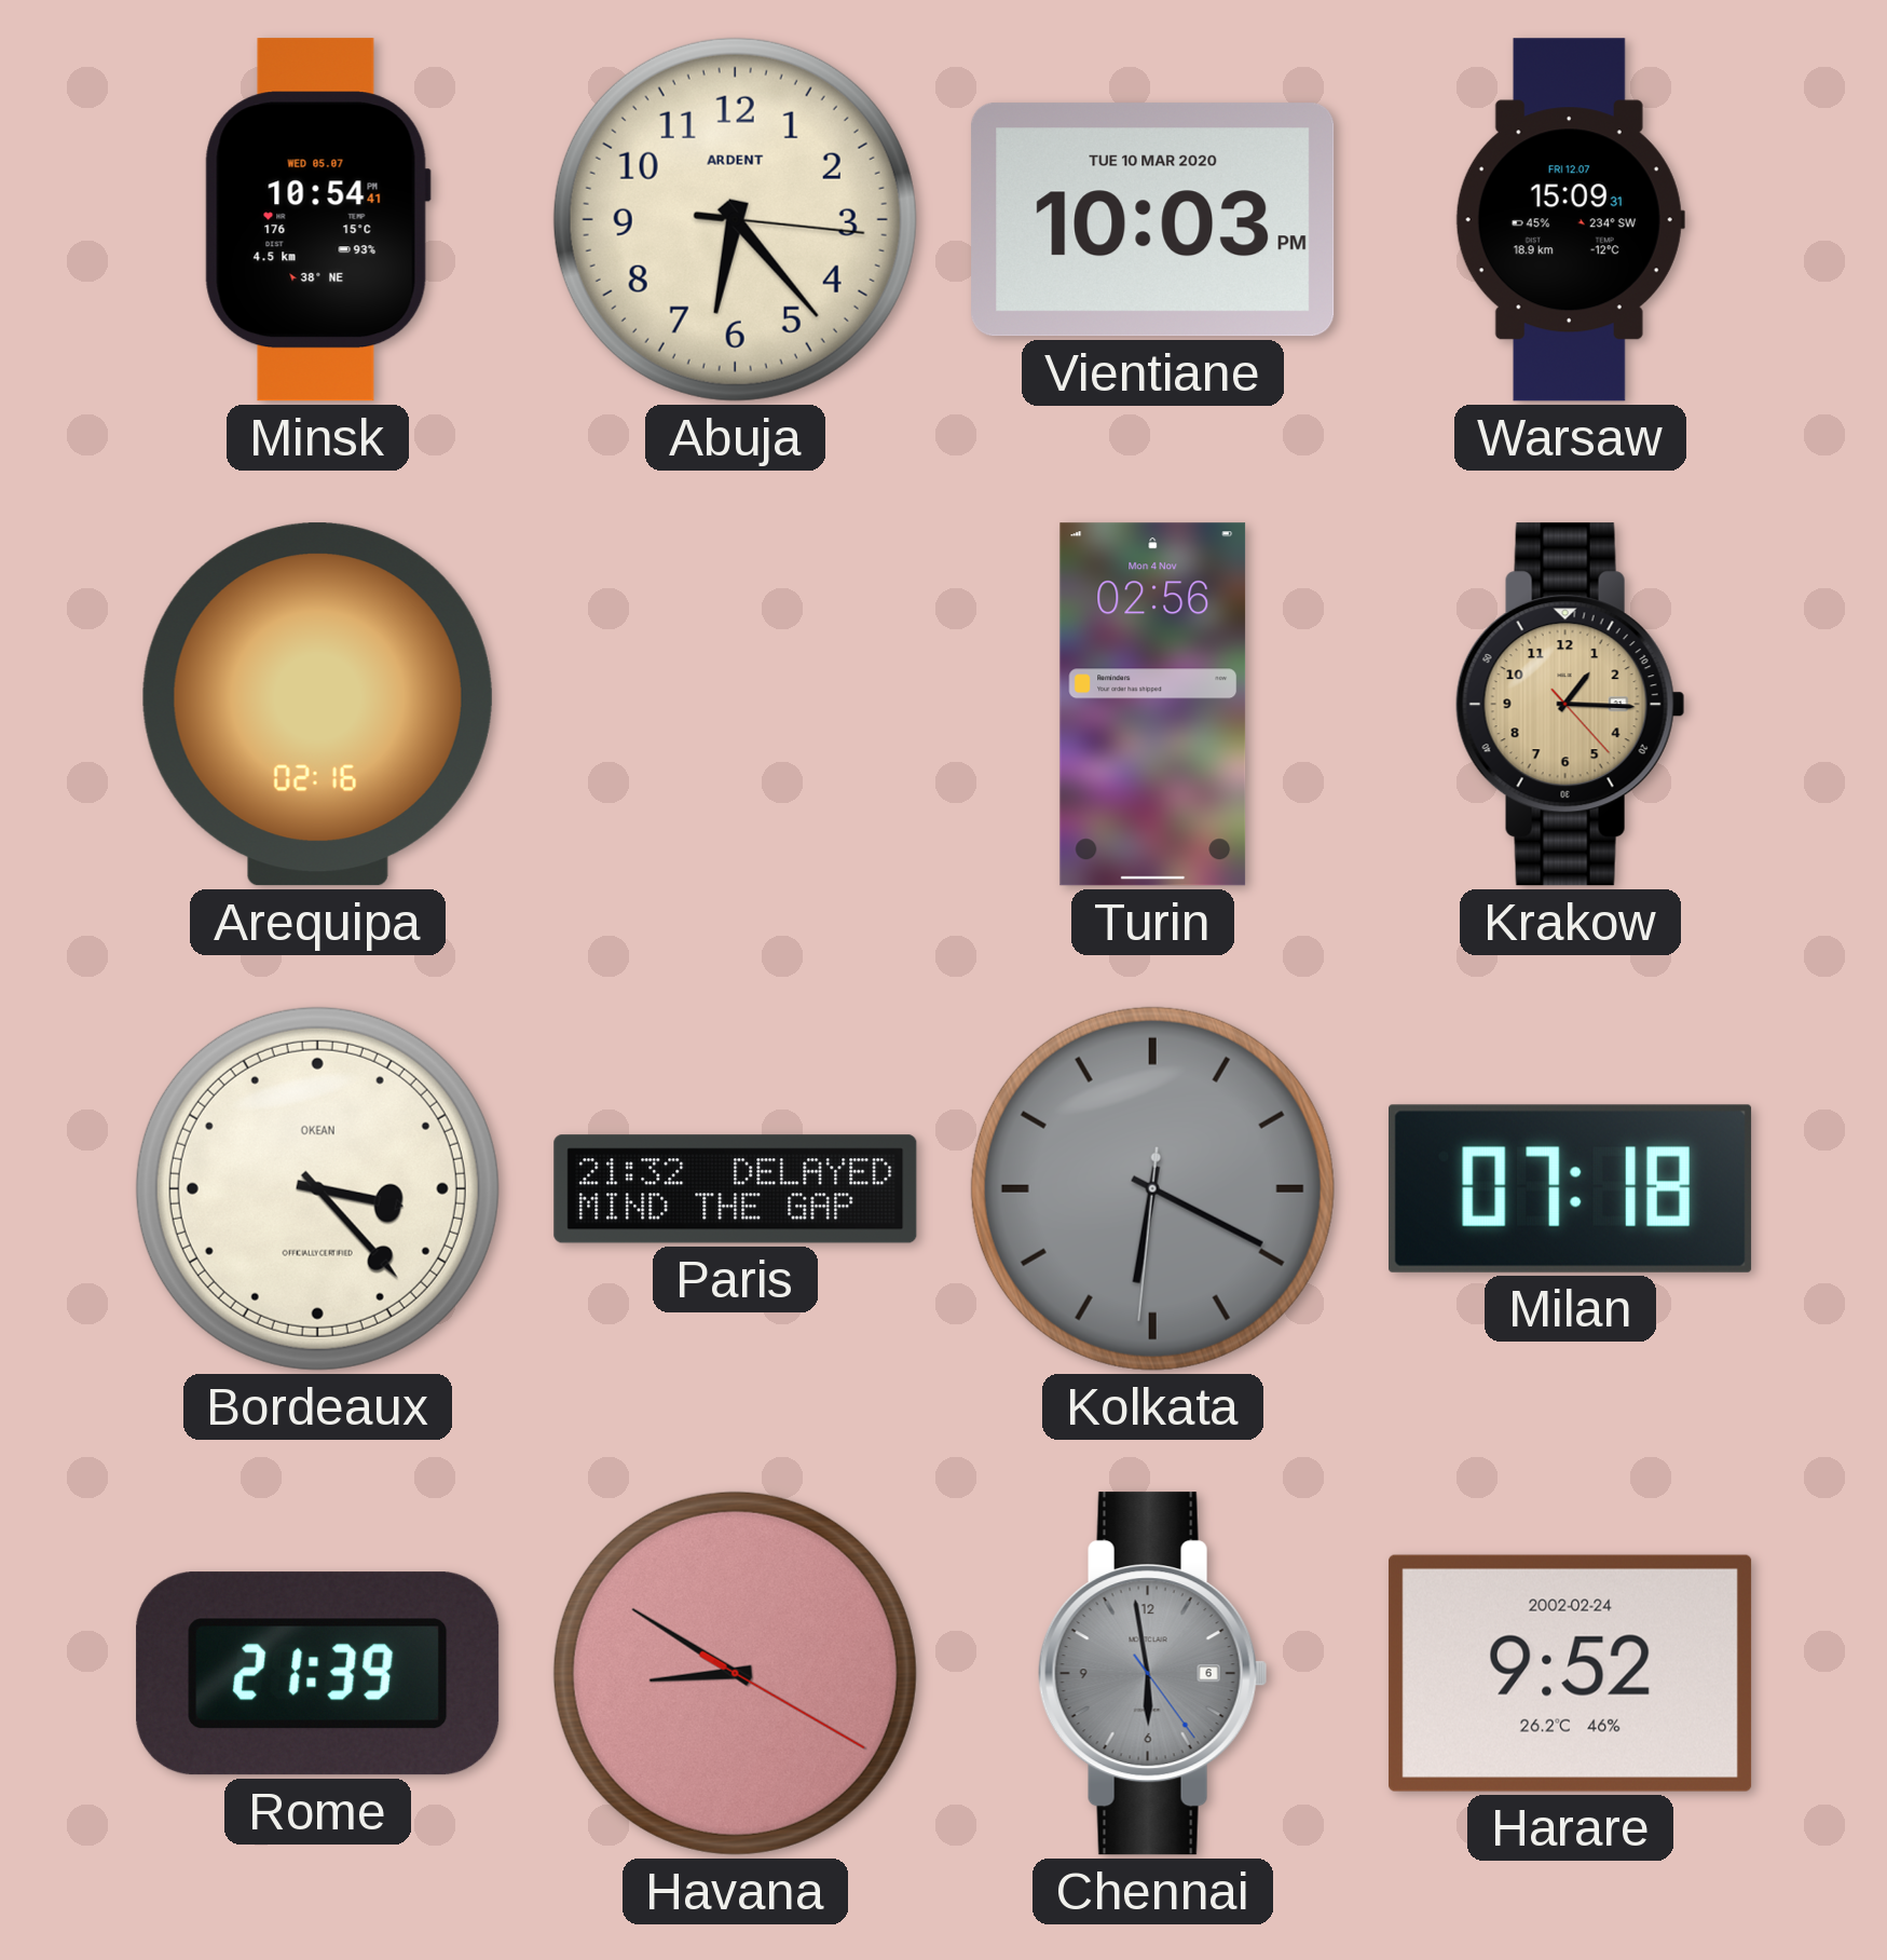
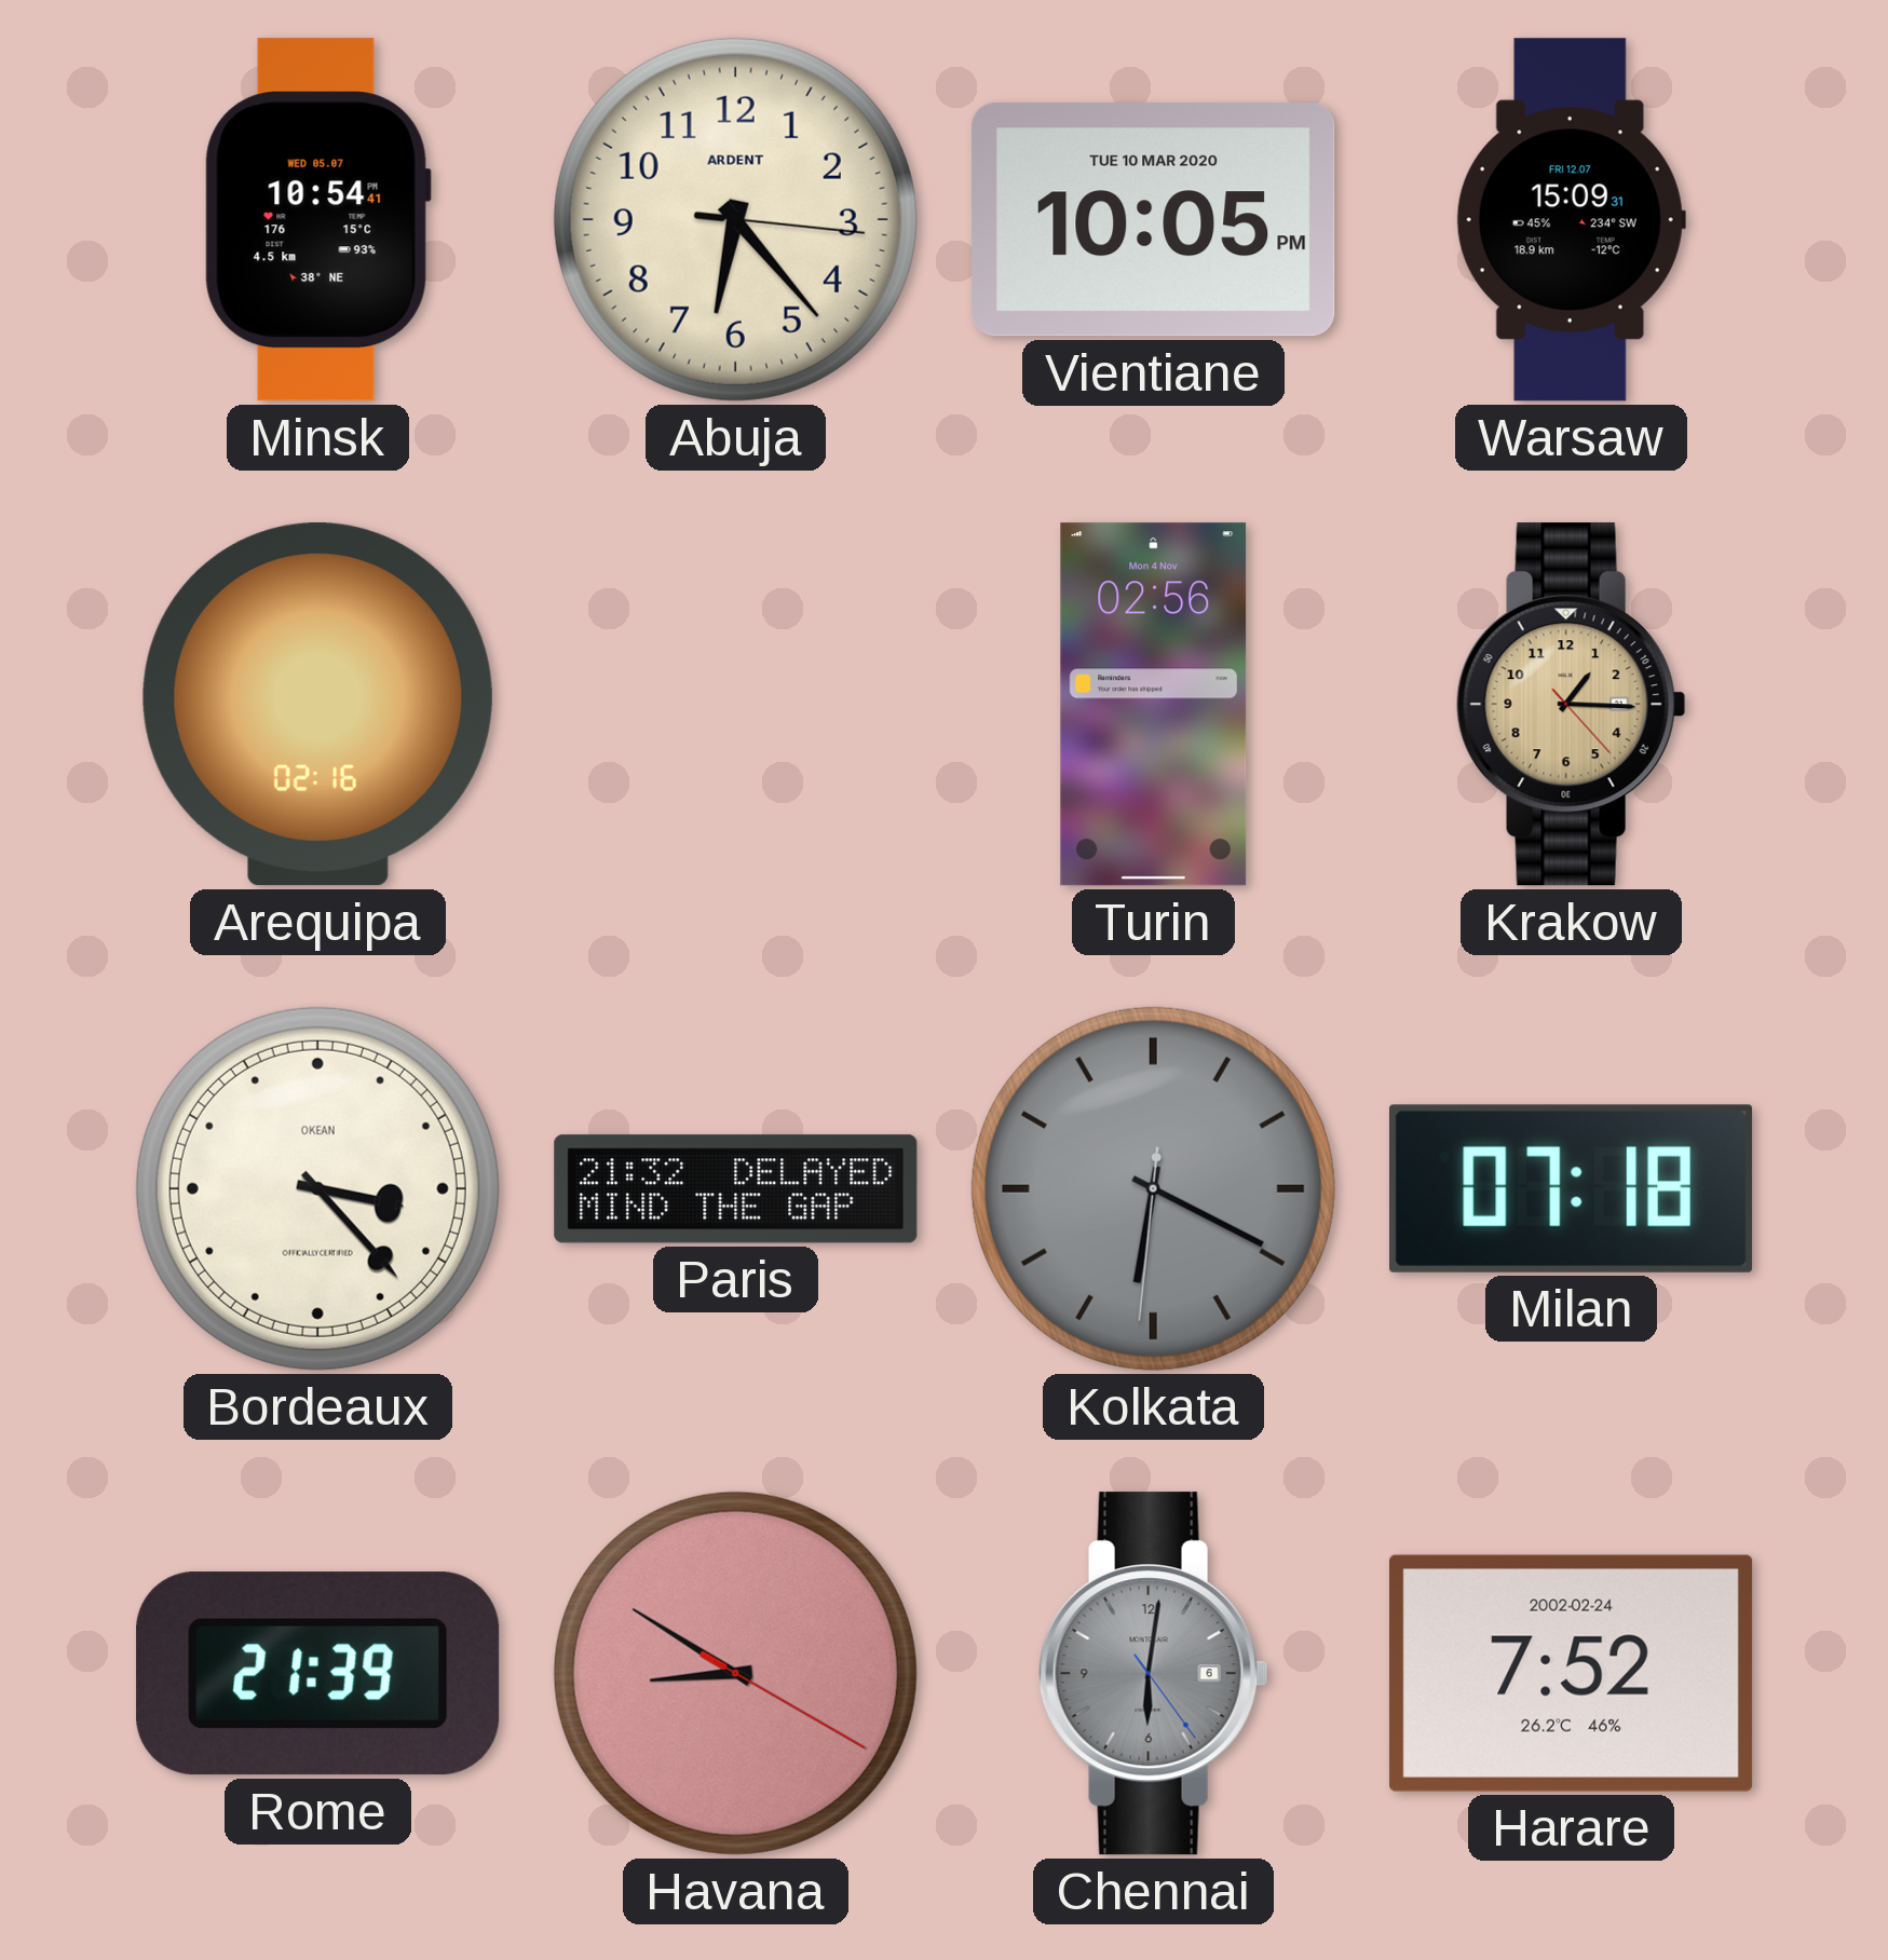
Vientiane: 10:03 -> 10:05
Chennai: 5:58 -> 6:01
Harare: 9:52 -> 7:52
